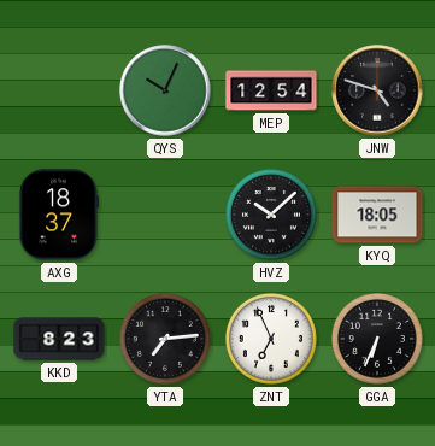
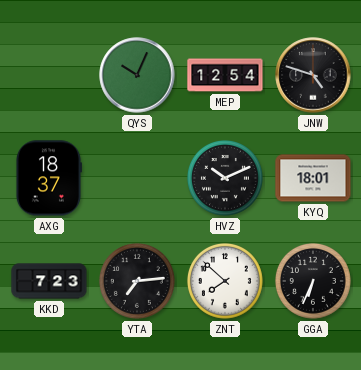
HVZ: 10:08 -> 10:11
KYQ: 18:05 -> 18:01
KKD: 8:23 -> 7:23
ZNT: 6:56 -> 7:52
